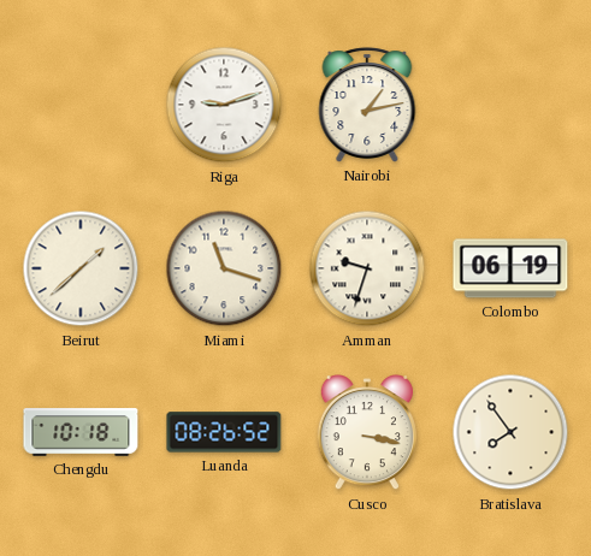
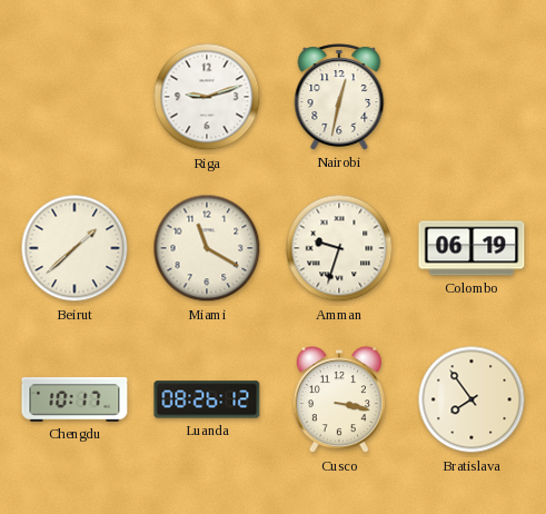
Nairobi: 1:13 -> 12:32
Miami: 11:18 -> 11:20
Chengdu: 10:18 -> 10:17
Luanda: 08:26:52 -> 08:26:12
